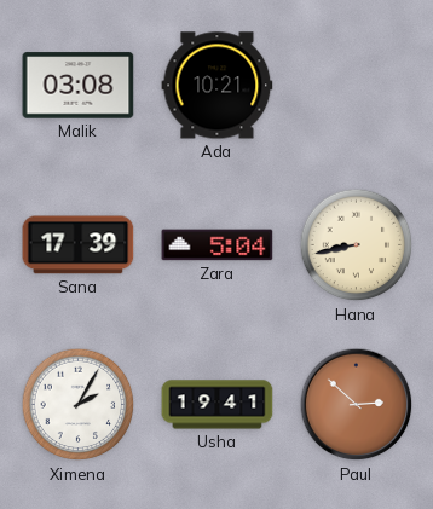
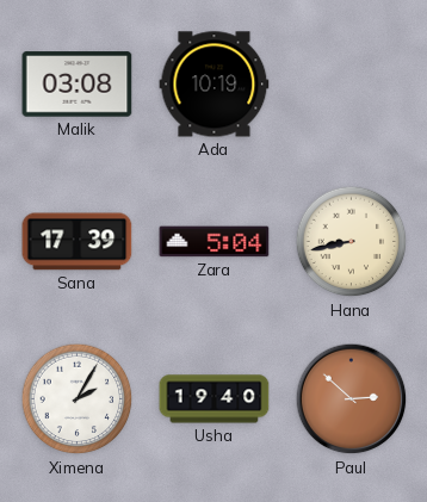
Ada: 10:21 -> 10:19
Usha: 19:41 -> 19:40
